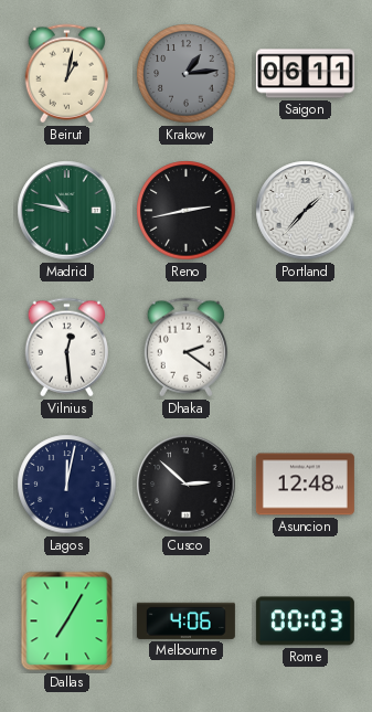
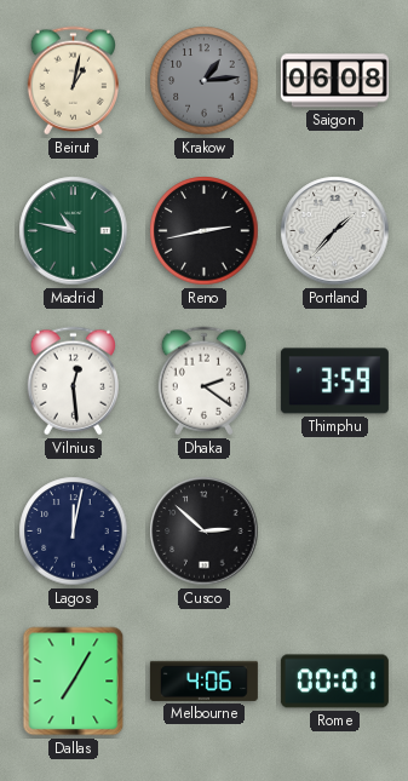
Saigon: 06:11 -> 06:08
Thimphu: none -> 3:59
Asuncion: 12:48 -> none
Rome: 00:03 -> 00:01
